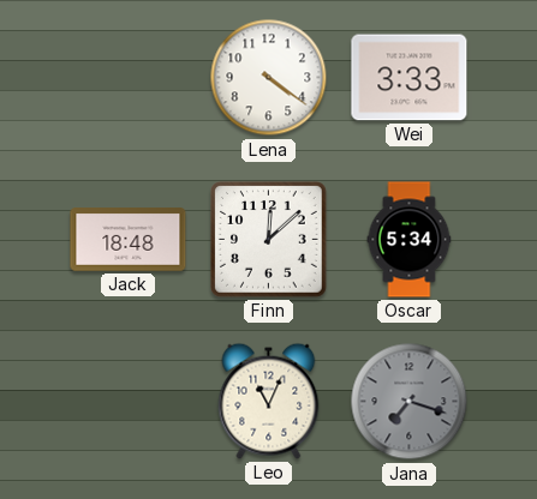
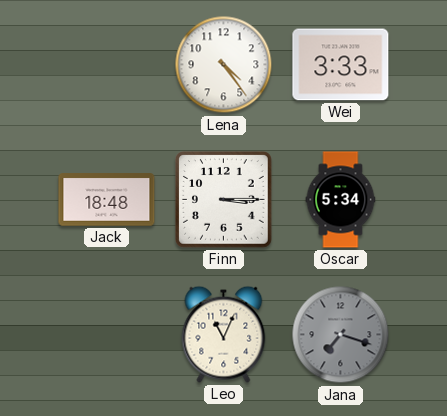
Lena: 4:21 -> 4:24
Finn: 12:08 -> 3:15
